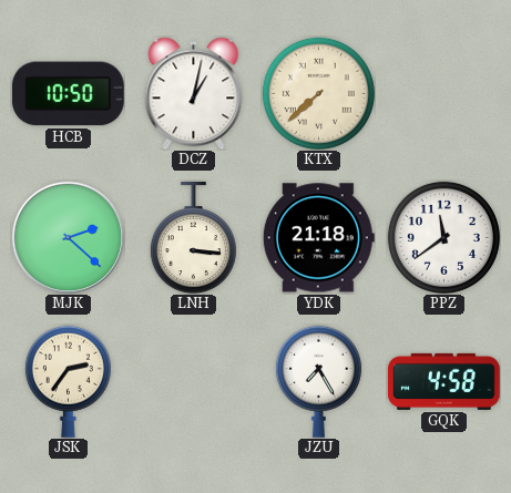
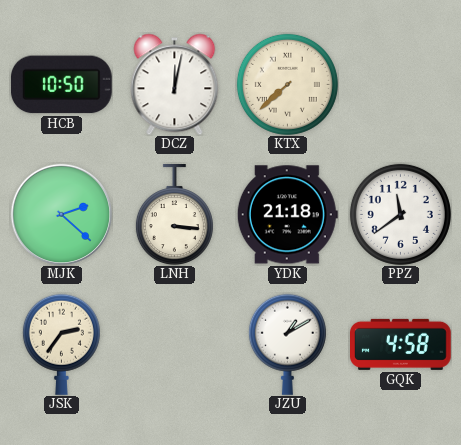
DCZ: 1:02 -> 12:02
JZU: 7:25 -> 1:10
